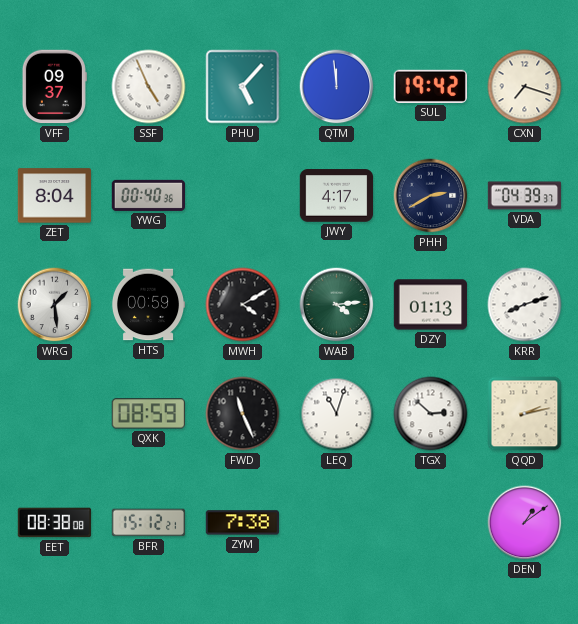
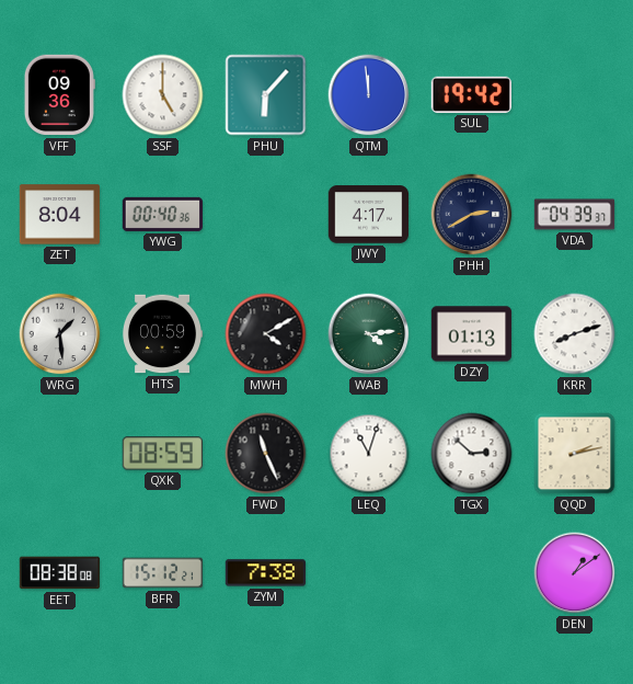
VFF: 09:37 -> 09:36
SSF: 4:56 -> 5:00
PHU: 5:07 -> 6:07
CXN: 7:18 -> none
